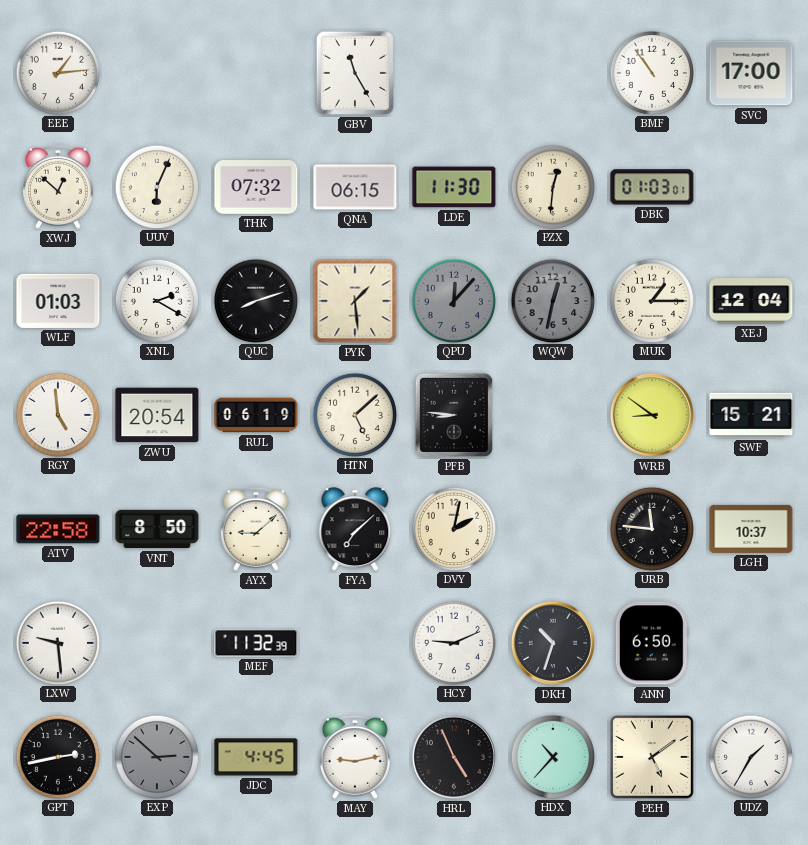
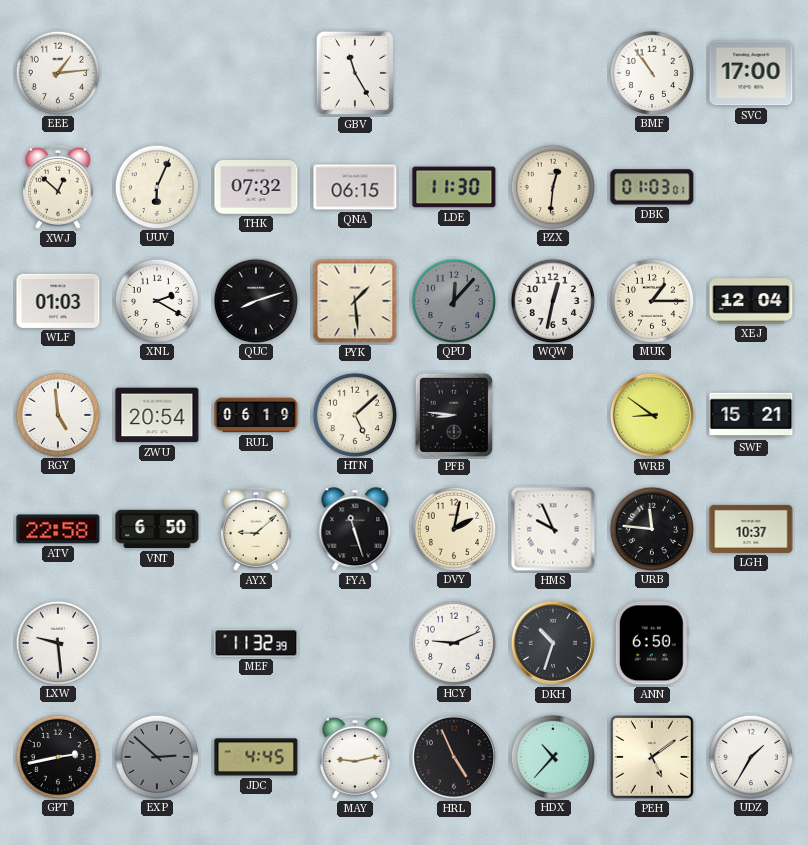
WQW dial: grey -> white
VNT: 8:50 -> 6:50
FYA: 7:08 -> 11:27
HMS: none -> 9:56
